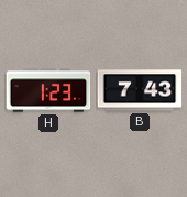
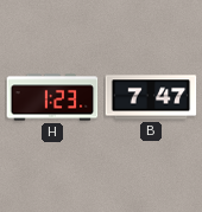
B: 7:43 -> 7:47
